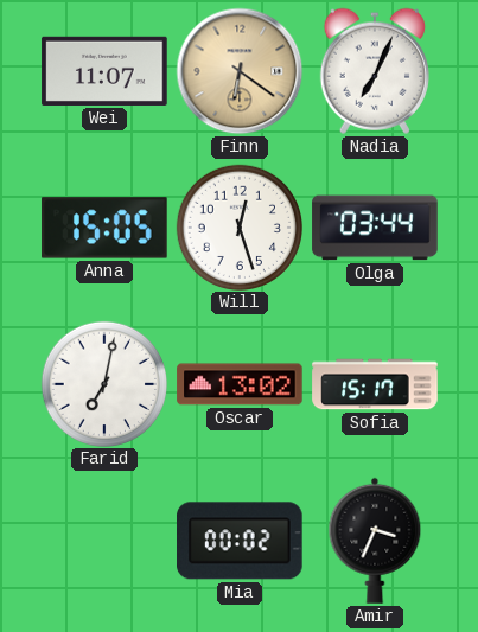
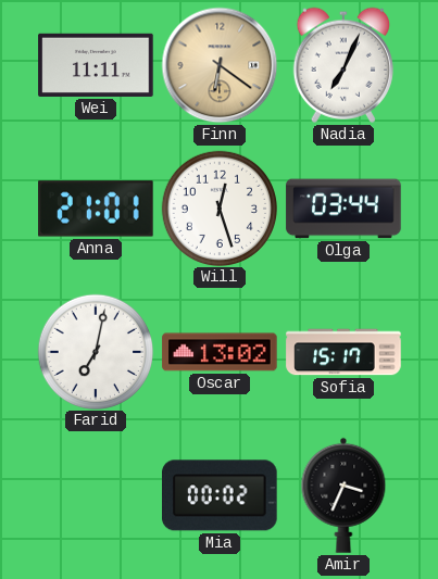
Wei: 11:07 -> 11:11
Anna: 15:05 -> 21:01
